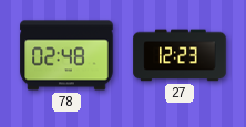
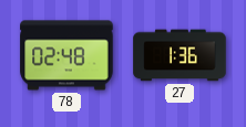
27: 12:23 -> 1:36
